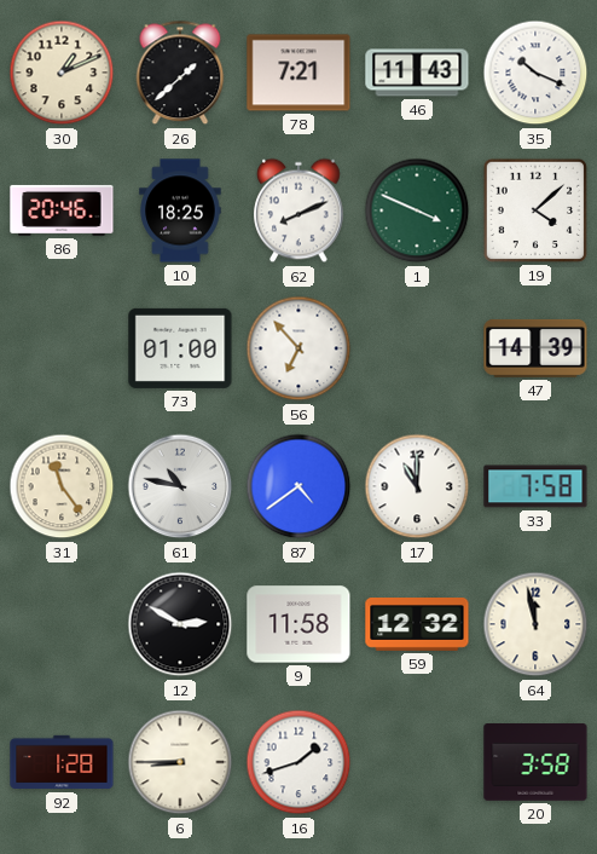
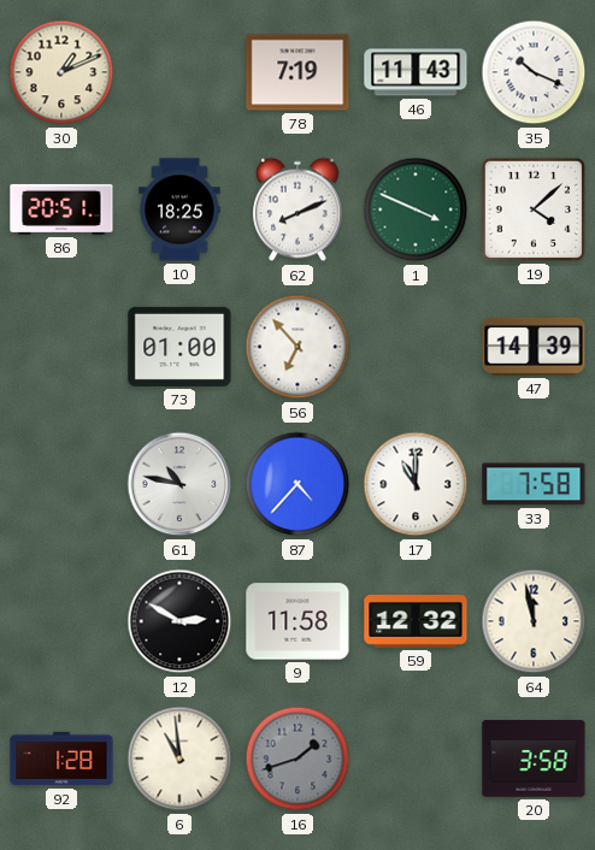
26: 1:38 -> none
78: 7:21 -> 7:19
86: 20:46 -> 20:51
31: 11:24 -> none
87: 4:39 -> 4:37
6: 8:45 -> 10:59
16 dial: white -> grey
